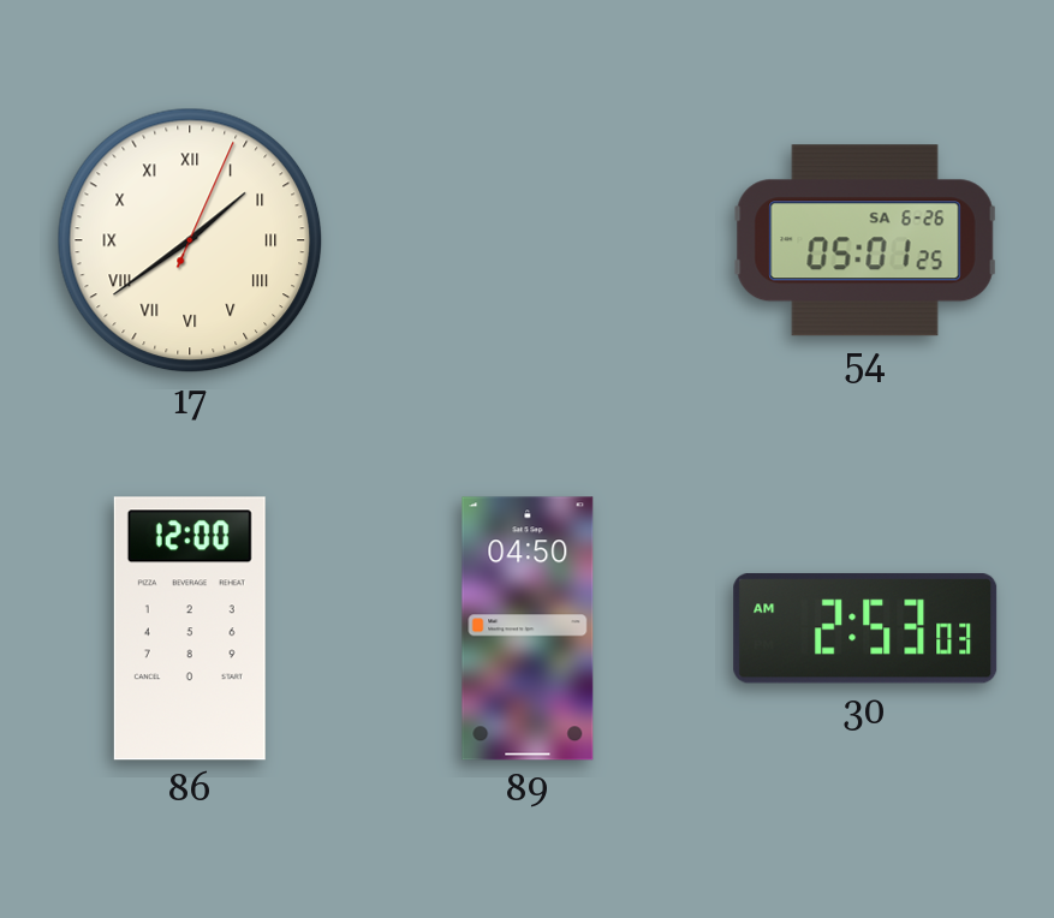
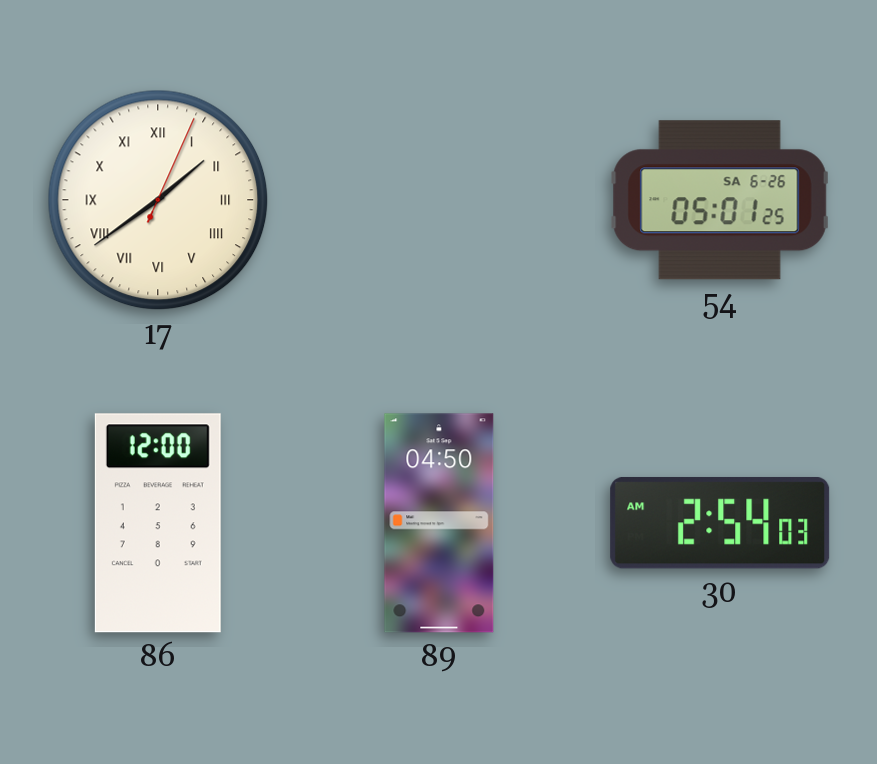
30: 2:53 -> 2:54
